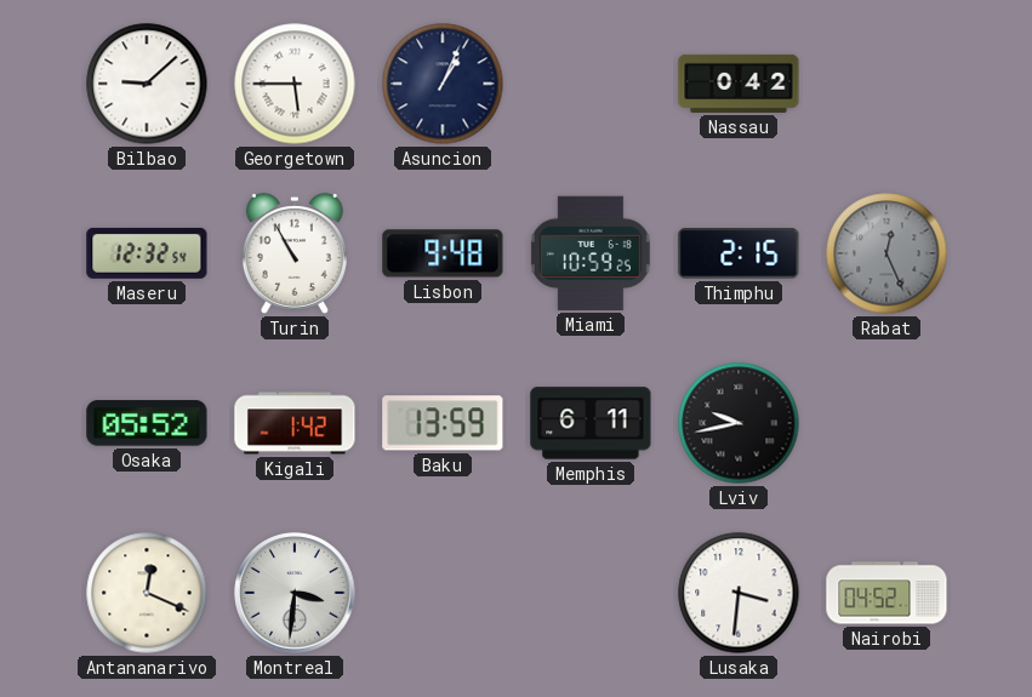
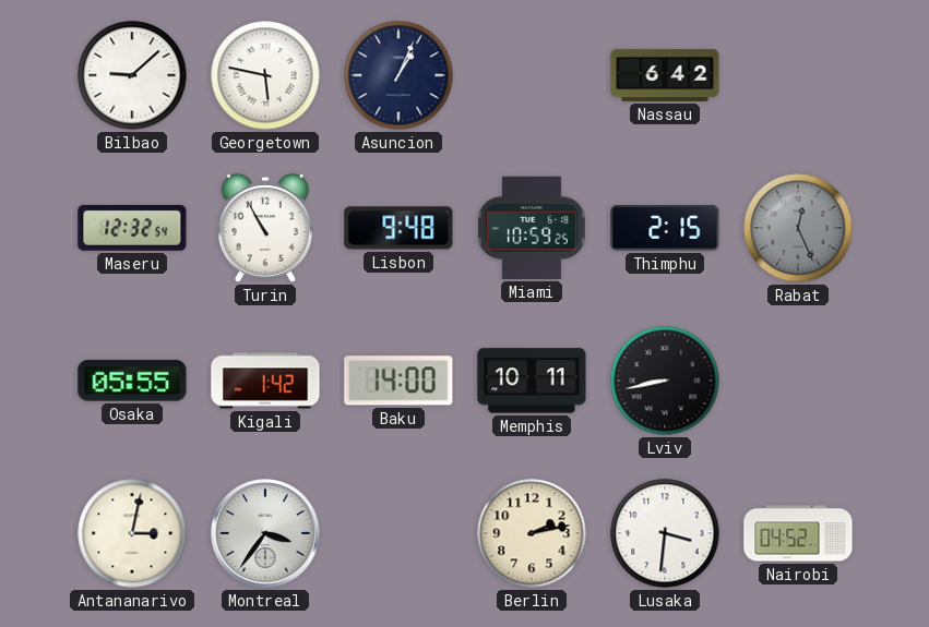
Georgetown: 5:45 -> 5:47
Nassau: 0:42 -> 6:42
Osaka: 05:52 -> 05:55
Baku: 13:59 -> 14:00
Memphis: 6:11 -> 10:11
Lviv: 9:43 -> 8:43
Antananarivo: 12:19 -> 3:02
Montreal: 3:31 -> 3:36
Berlin: none -> 2:13
